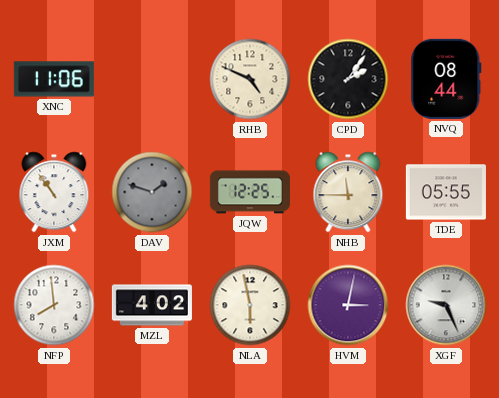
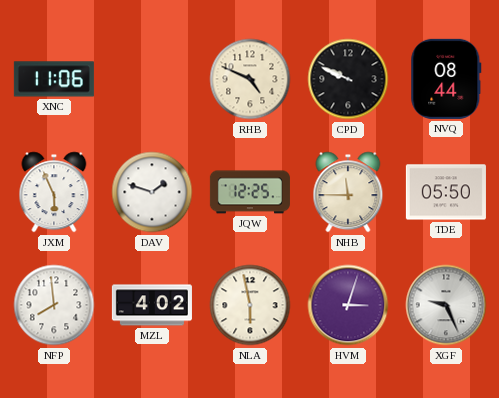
CPD: 2:06 -> 9:49
JXM: 10:54 -> 5:56
DAV dial: grey -> white
TDE: 05:55 -> 05:50
HVM: 3:02 -> 3:03
